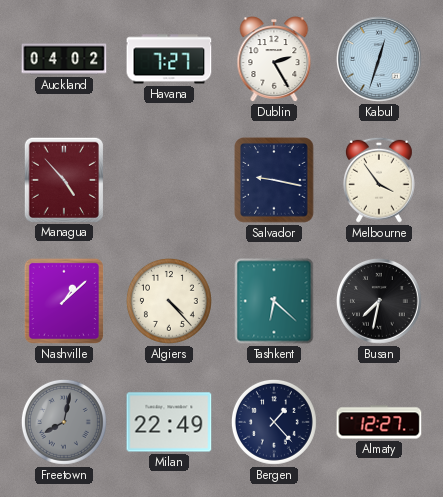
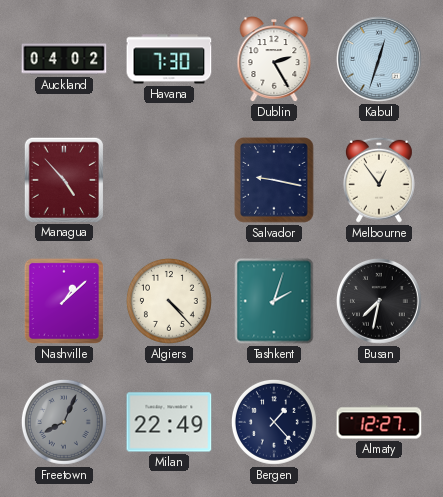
Havana: 7:27 -> 7:30
Melbourne: 3:54 -> 12:54
Tashkent: 6:22 -> 2:03
Freetown: 8:02 -> 8:04
